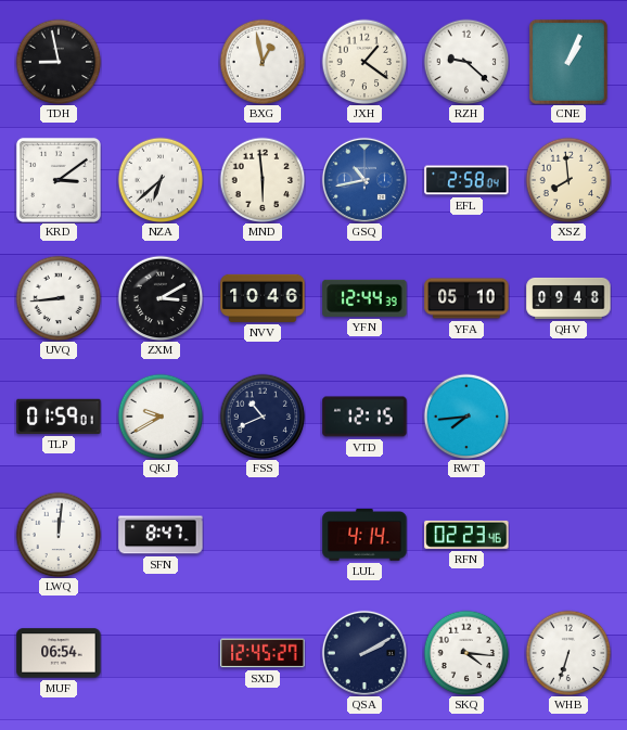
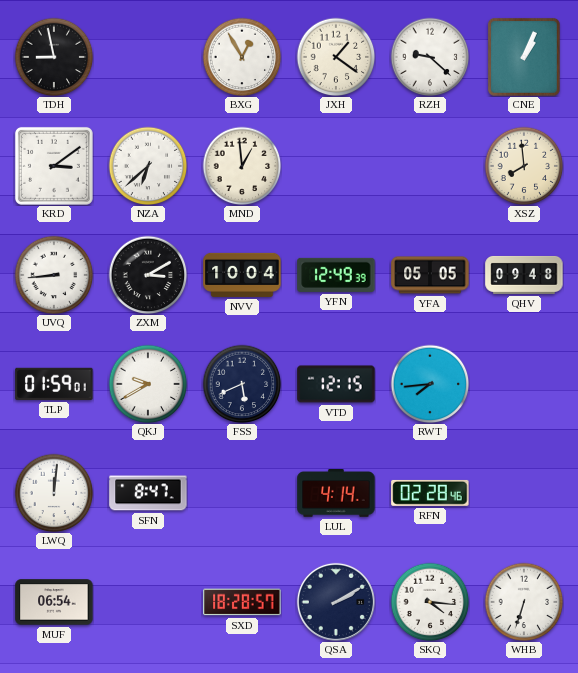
BXG: 12:58 -> 12:55
MND: 5:59 -> 12:59
GSQ: 10:43 -> none
EFL: 2:58 -> none
NVV: 10:46 -> 10:04
YFN: 12:44 -> 12:49
YFA: 05:10 -> 05:05
FSS: 10:41 -> 5:41
RFN: 02:23 -> 02:28
SXD: 12:45 -> 18:28
